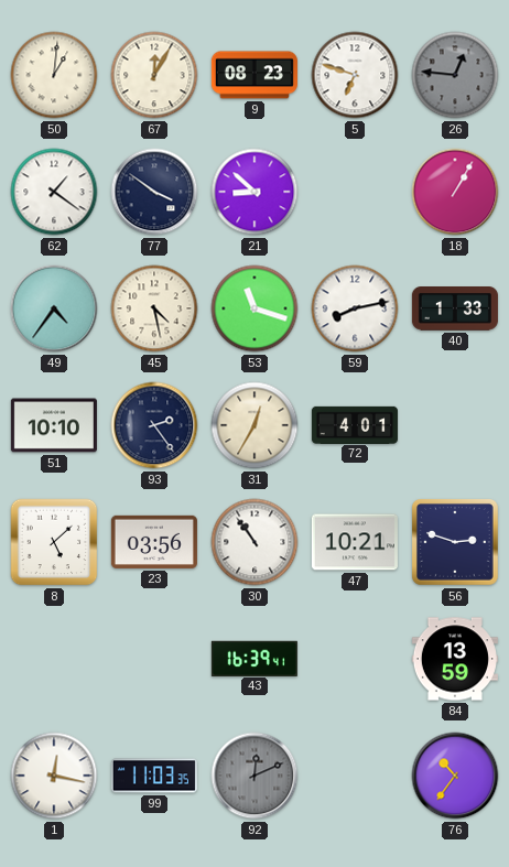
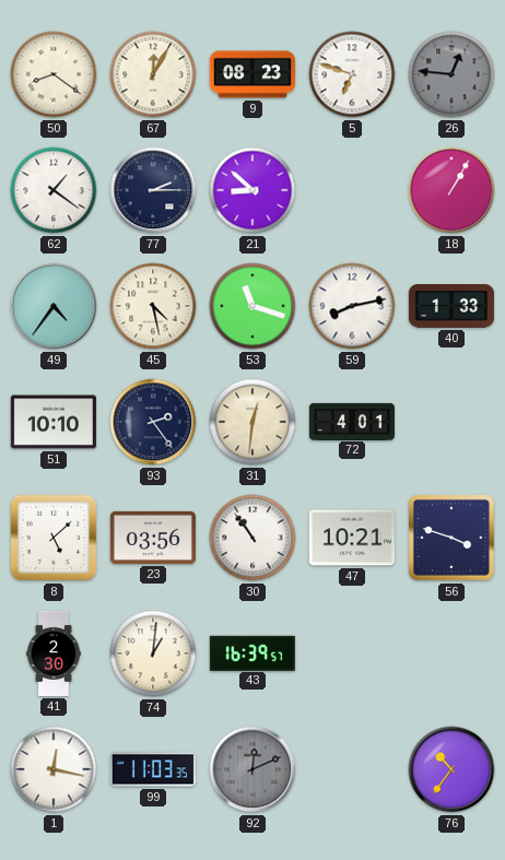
50: 1:01 -> 8:21
77: 3:51 -> 2:15
31: 12:35 -> 12:31
56: 2:48 -> 3:48
41: none -> 2:30
74: none -> 1:01
43: 16:39:41 -> 16:39:57
84: 13:59 -> none
